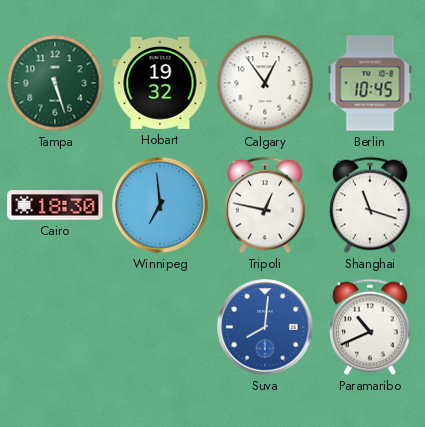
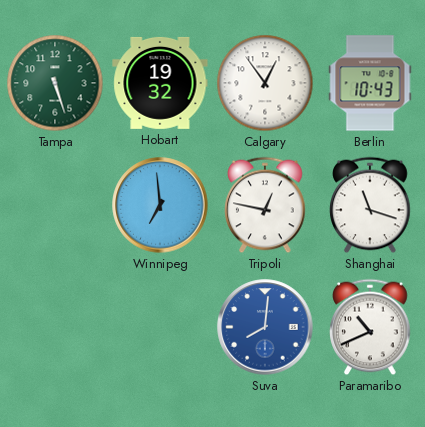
Berlin: 10:45 -> 10:43
Cairo: 18:30 -> none
